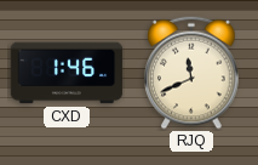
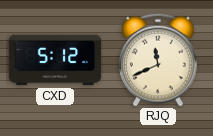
CXD: 1:46 -> 5:12
